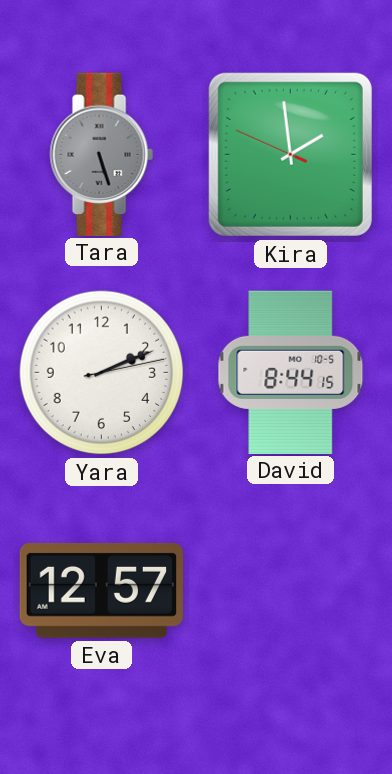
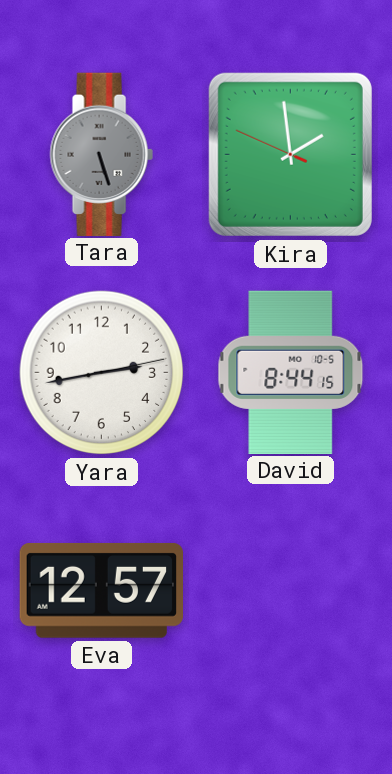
Yara: 2:11 -> 2:43
